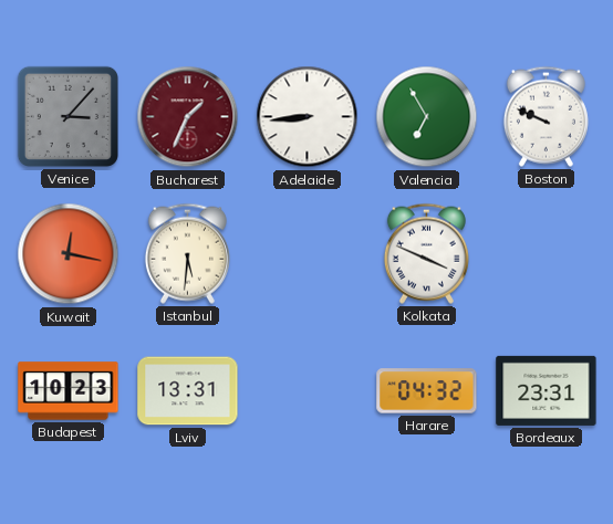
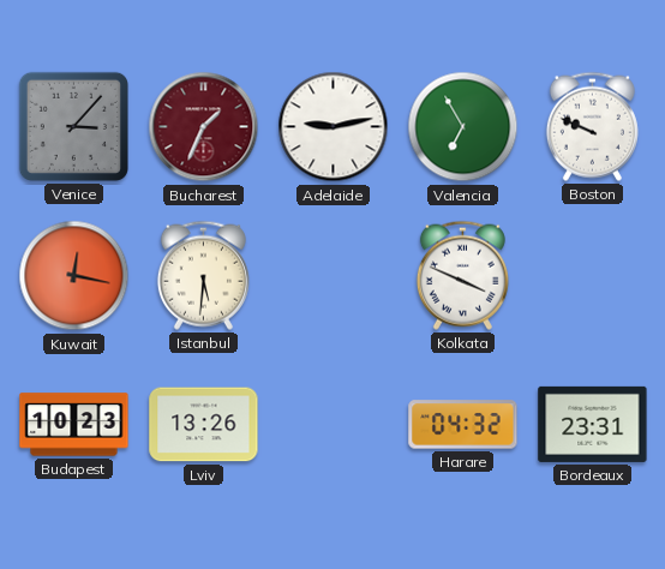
Adelaide: 8:44 -> 9:13
Lviv: 13:31 -> 13:26
